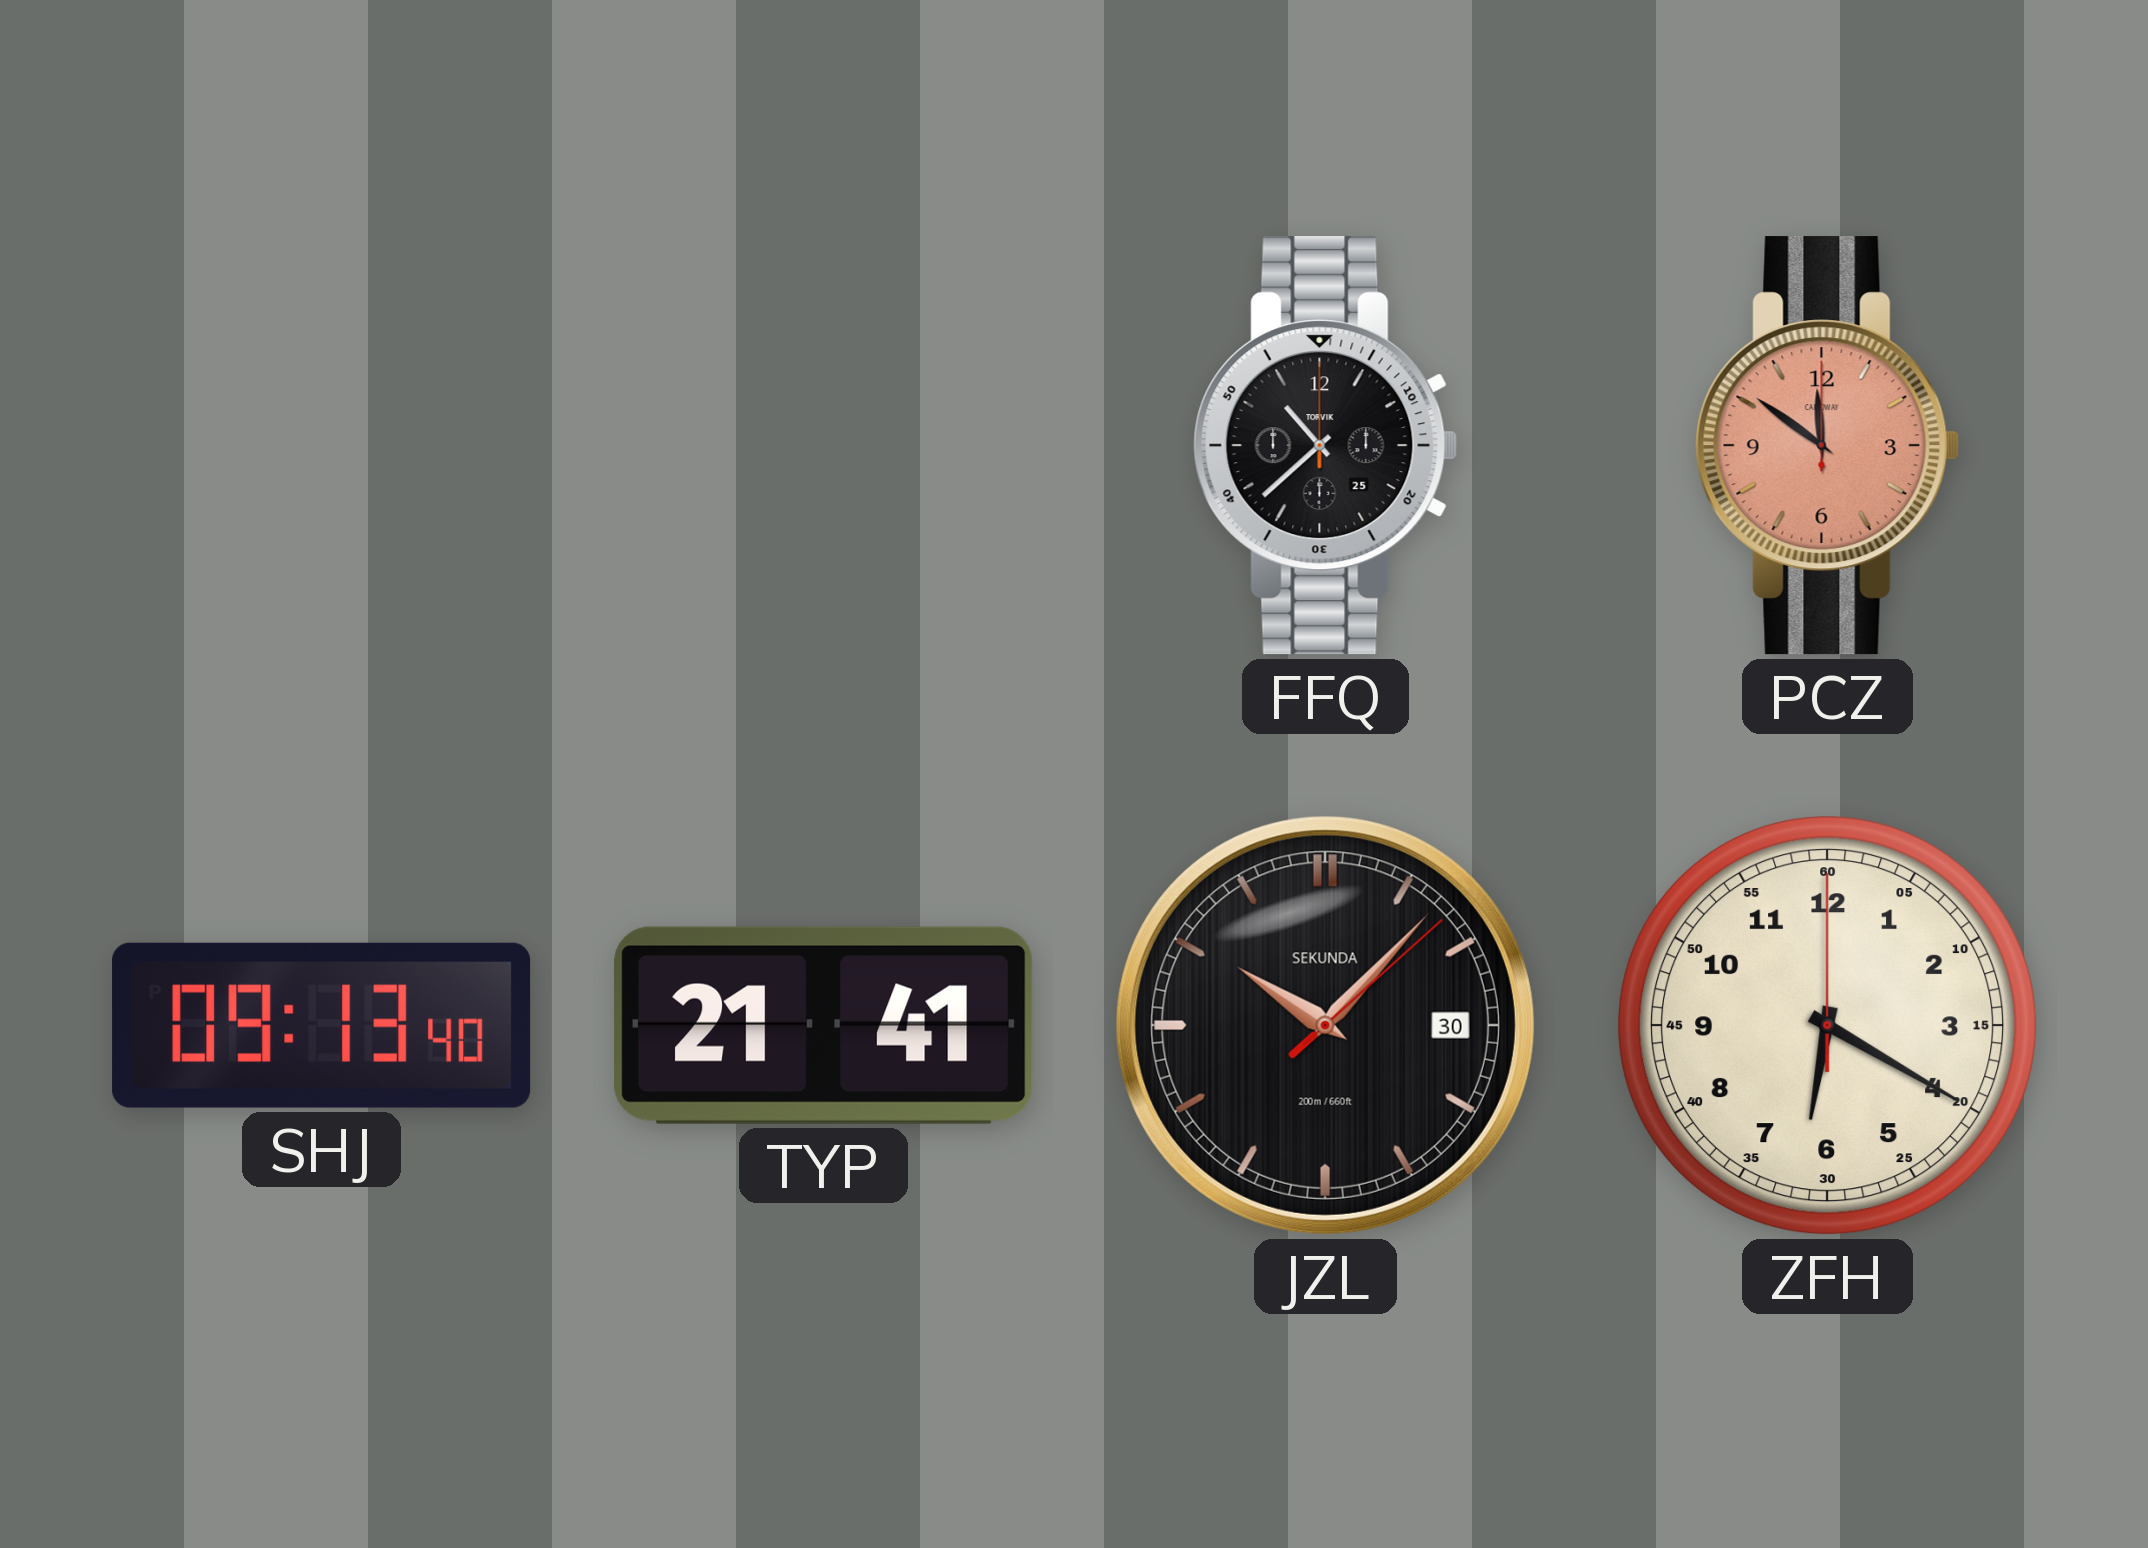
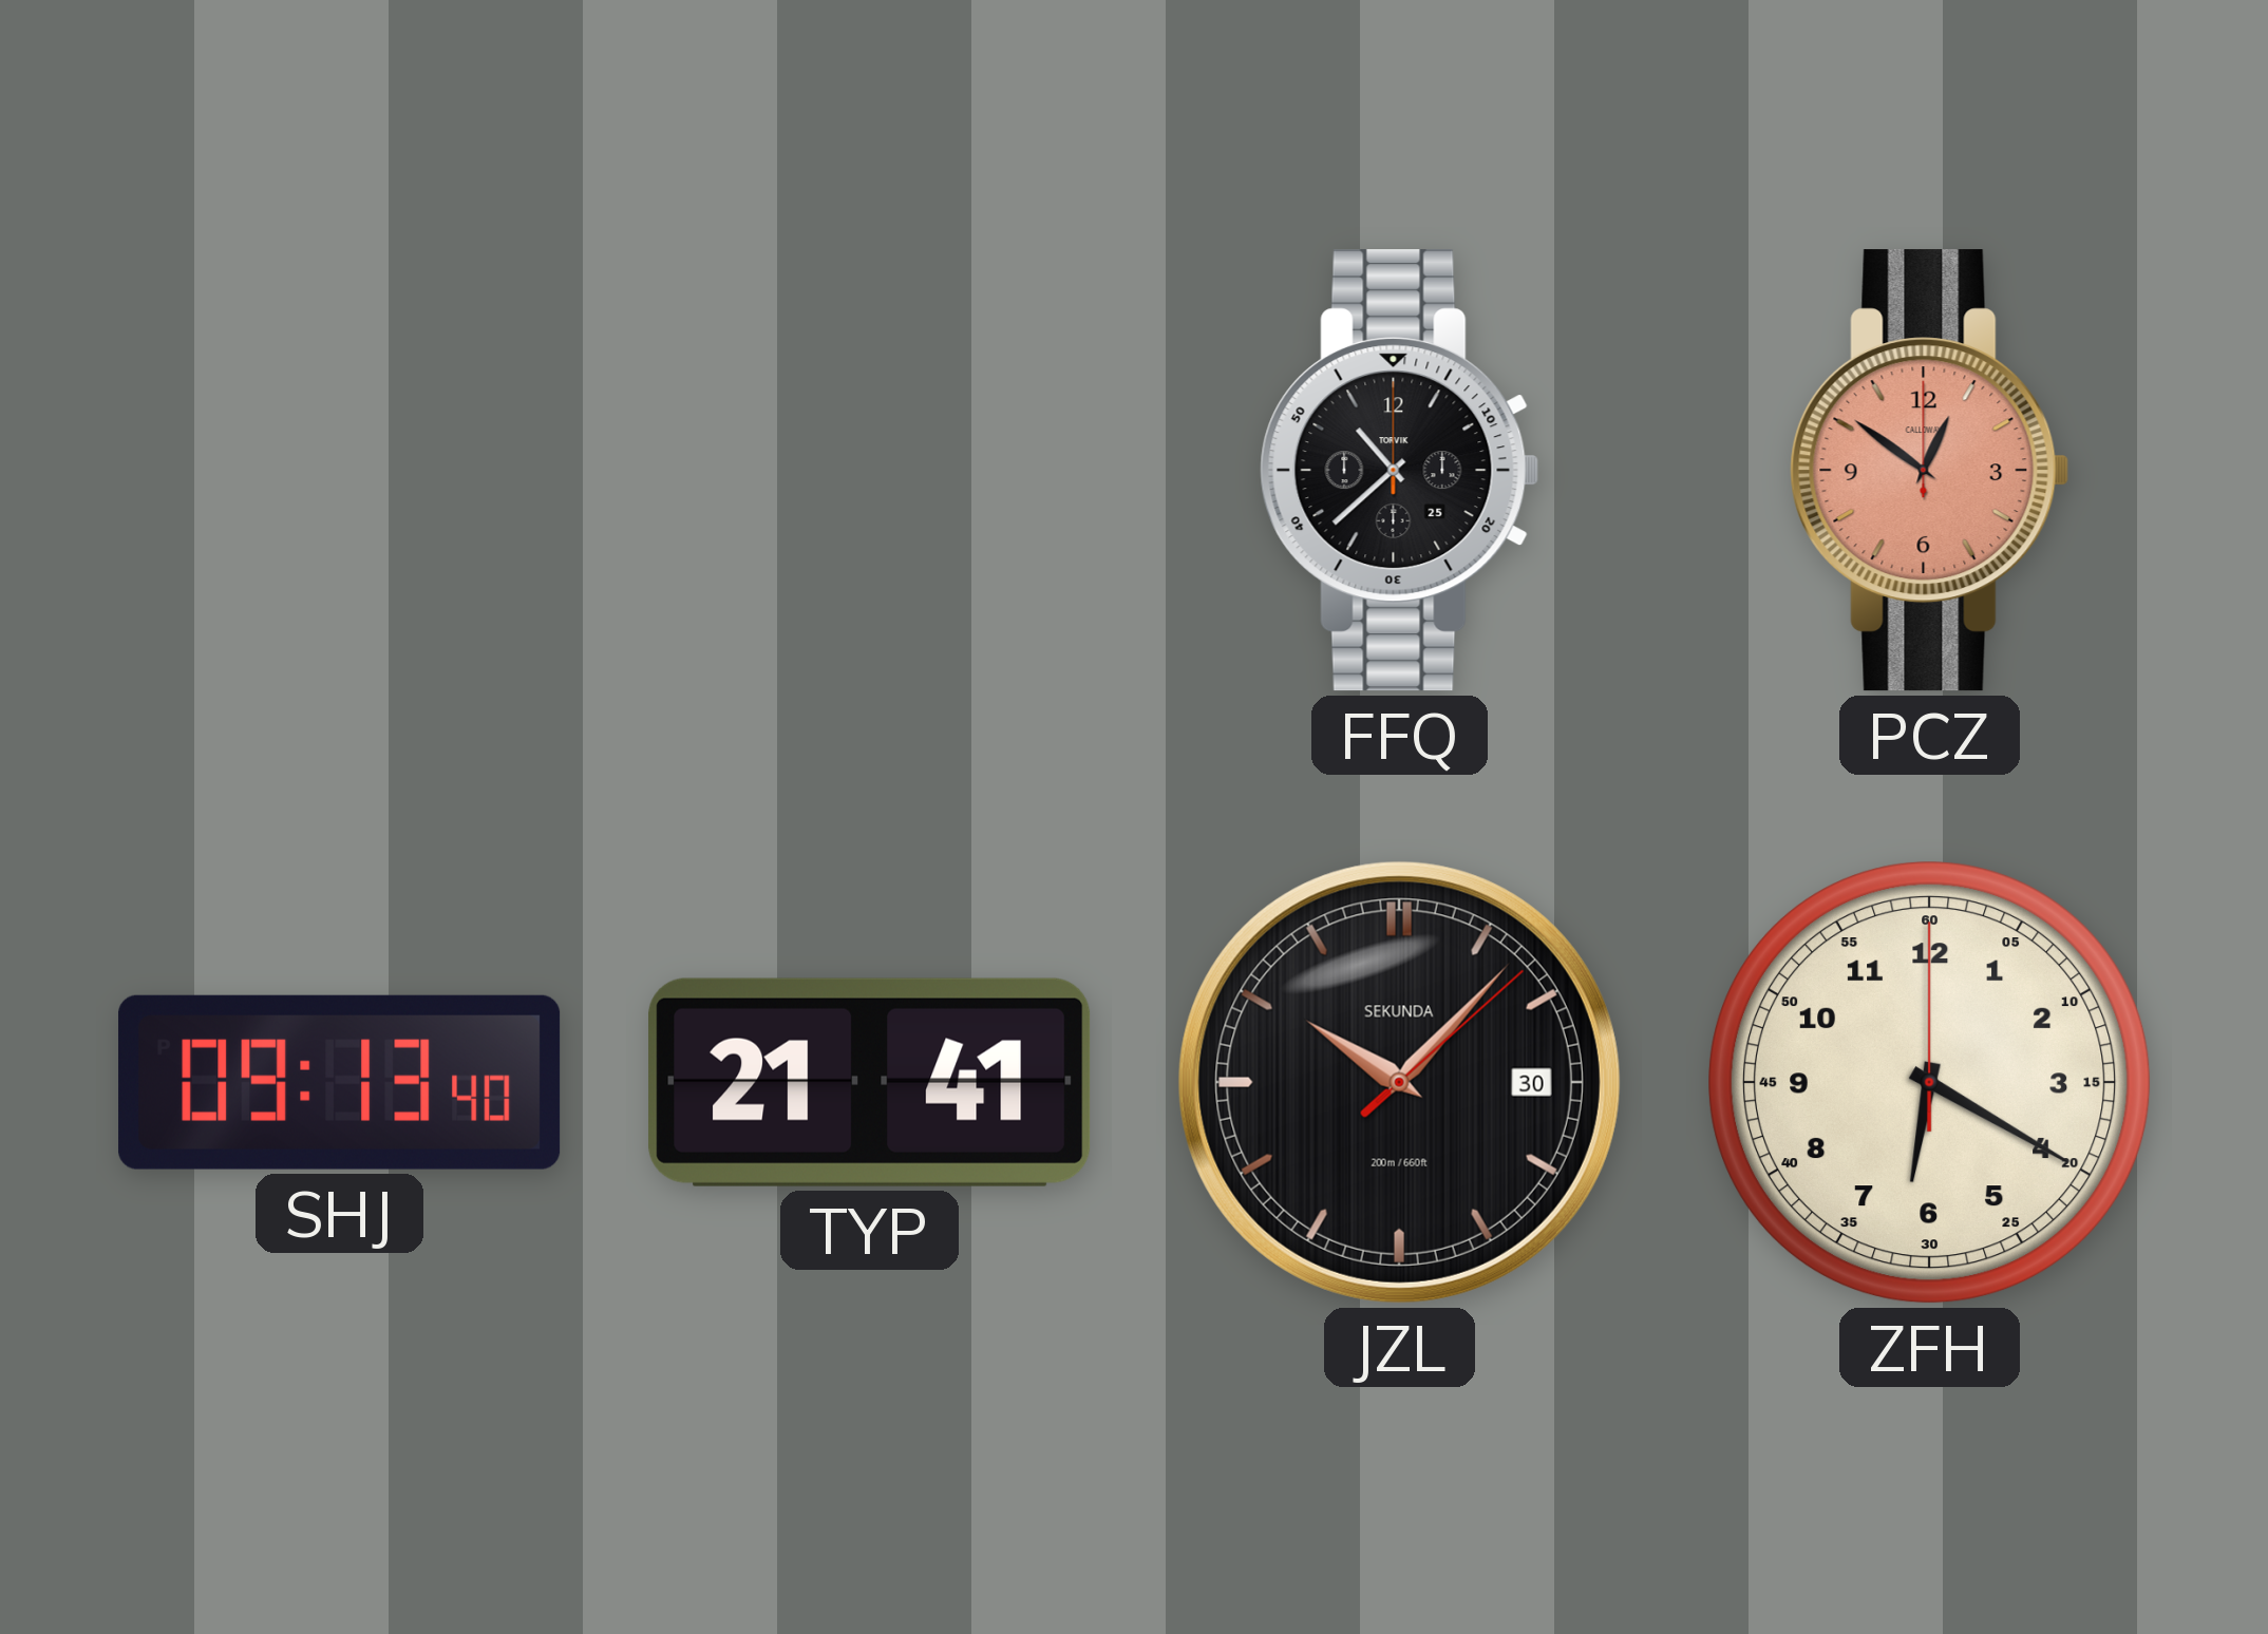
PCZ: 11:51 -> 12:51
